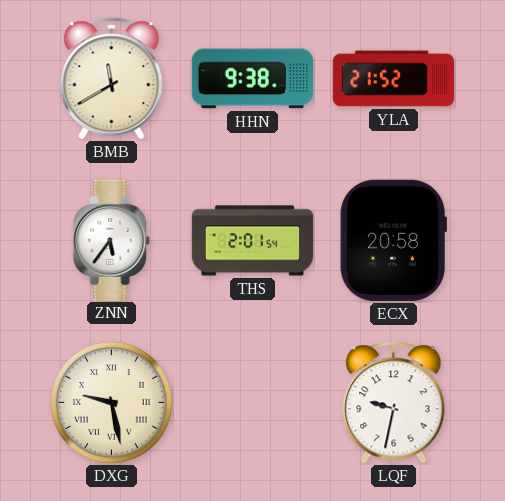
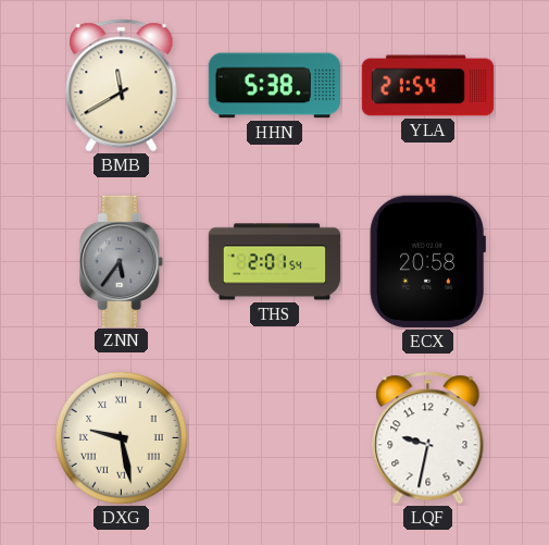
HHN: 9:38 -> 5:38
YLA: 21:52 -> 21:54
ZNN dial: white -> grey
